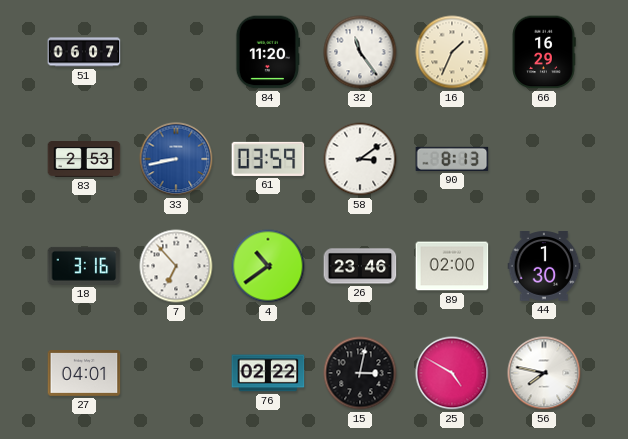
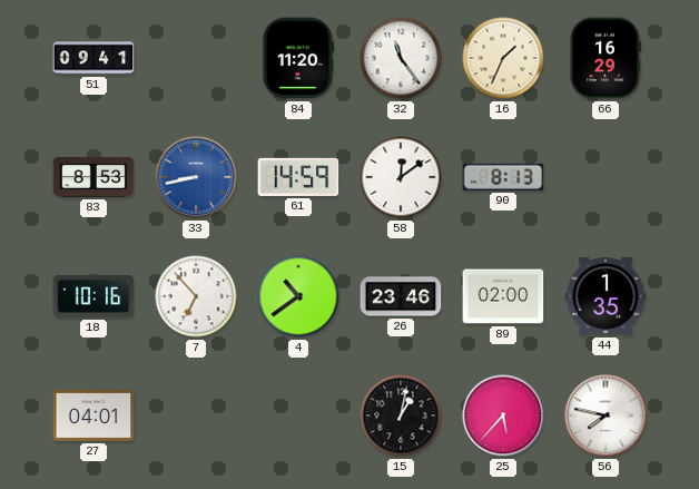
51: 06:07 -> 09:41
83: 2:53 -> 8:53
61: 03:59 -> 14:59
58: 3:09 -> 12:09
18: 3:16 -> 10:16
44: 1:30 -> 1:35
76: 02:22 -> none
15: 3:02 -> 1:02
25: 4:50 -> 5:37
